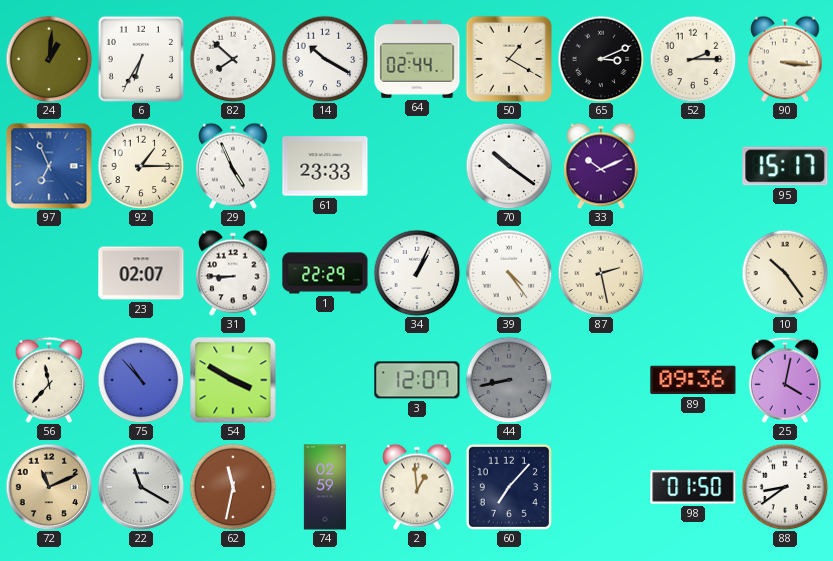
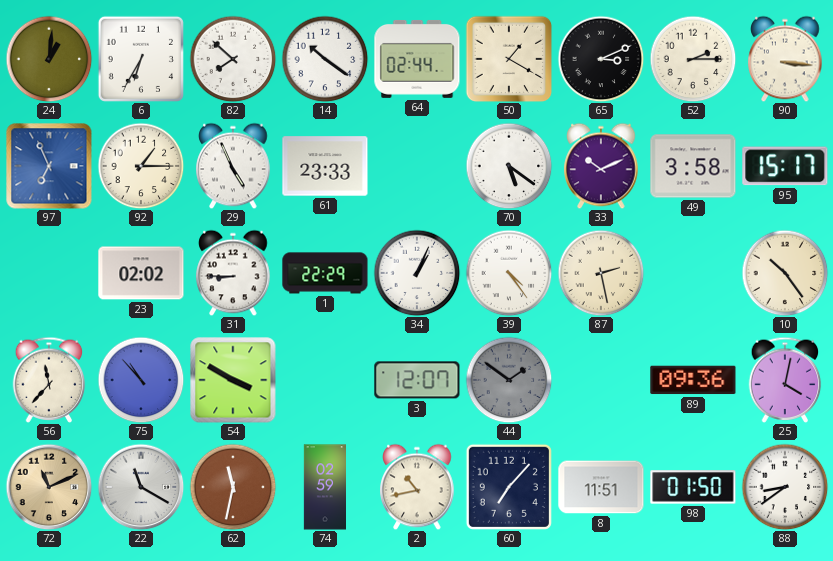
14: 10:20 -> 10:21
70: 10:21 -> 5:21
49: none -> 3:58
23: 02:07 -> 02:02
44: 8:43 -> 1:51
2: 12:59 -> 10:43
8: none -> 11:51
